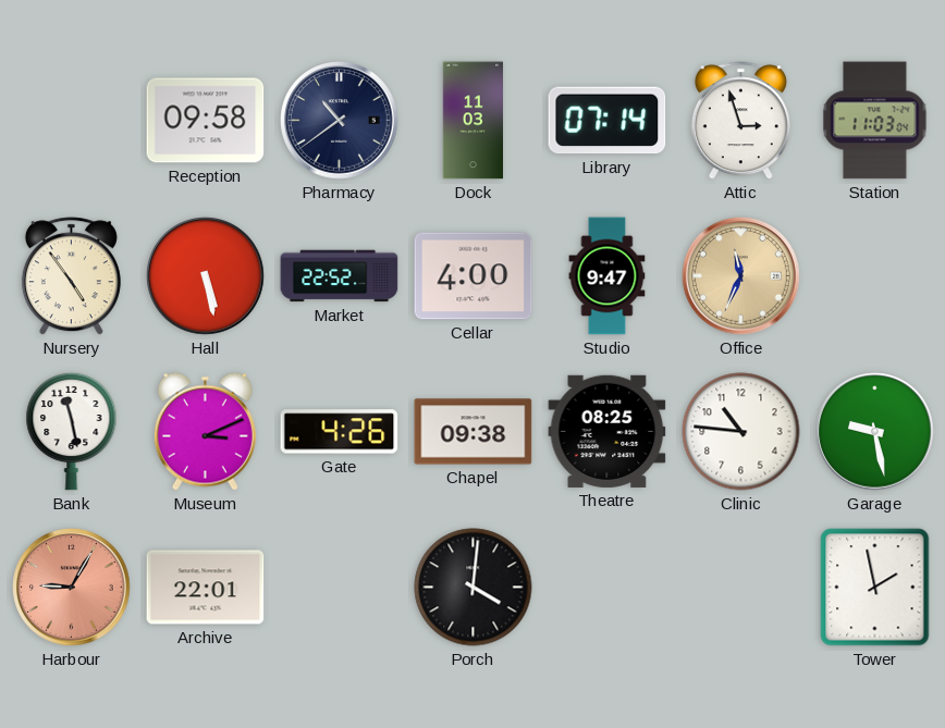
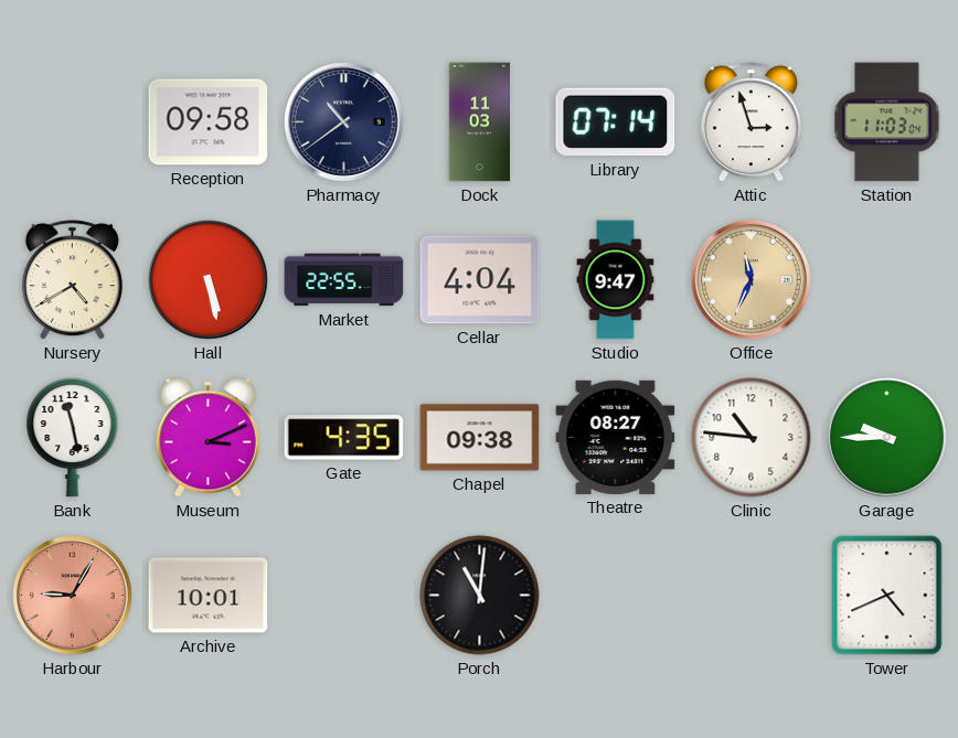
Nursery: 4:54 -> 4:40
Market: 22:52 -> 22:55
Cellar: 4:00 -> 4:04
Gate: 4:26 -> 4:35
Theatre: 08:25 -> 08:27
Garage: 9:28 -> 9:45
Archive: 22:01 -> 10:01
Porch: 4:01 -> 11:01
Tower: 1:58 -> 4:41
